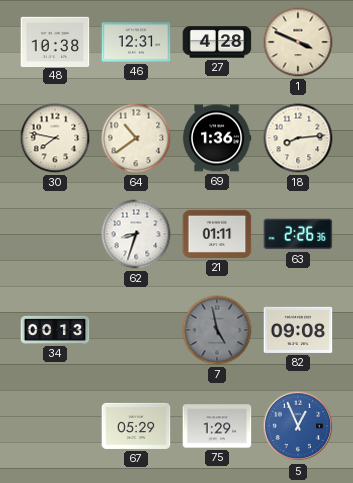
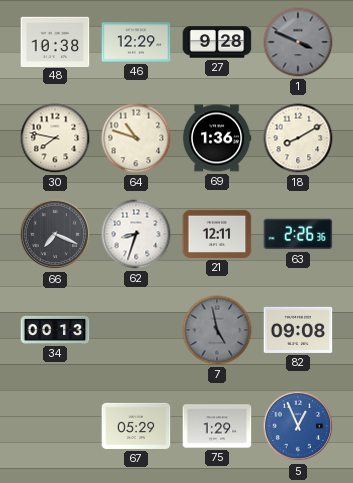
46: 12:31 -> 12:29
27: 4:28 -> 9:28
1 dial: cream -> grey
64: 10:39 -> 10:48
18: 8:14 -> 8:10
66: none -> 7:19
21: 01:11 -> 12:11
